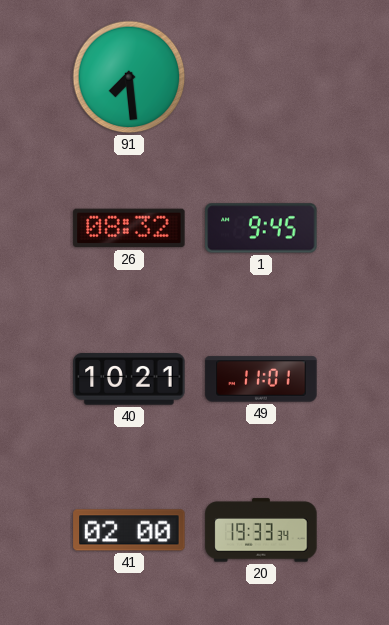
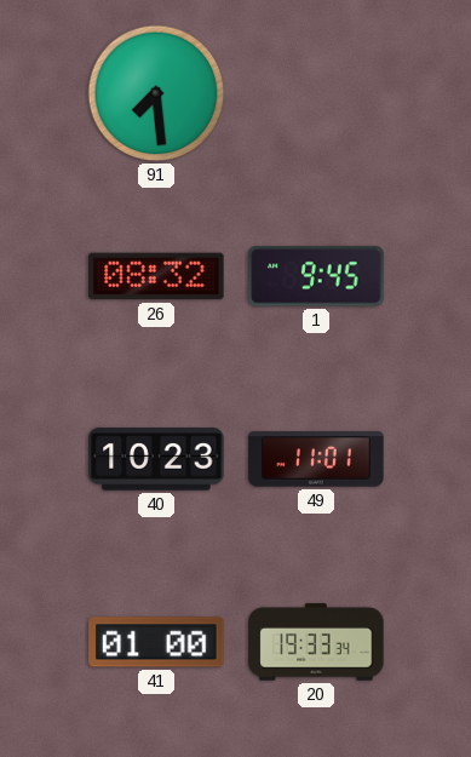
40: 10:21 -> 10:23
41: 02:00 -> 01:00
